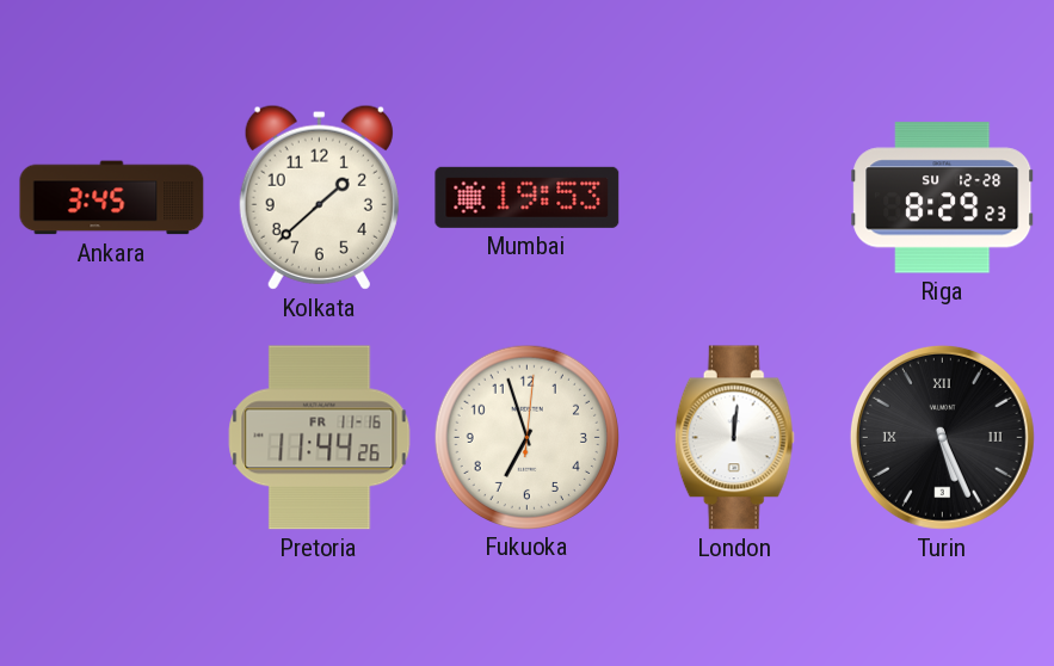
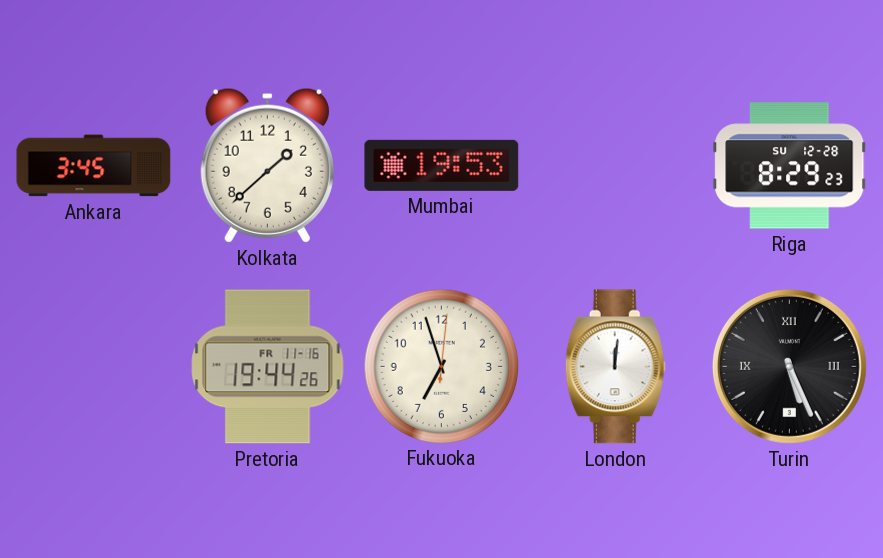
Pretoria: 11:44 -> 19:44
